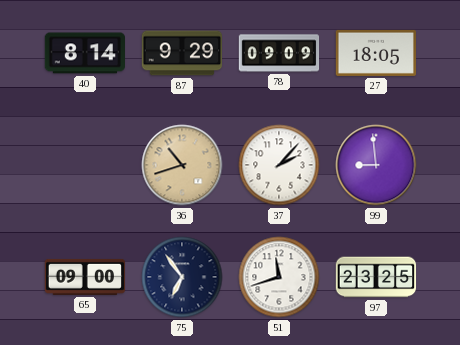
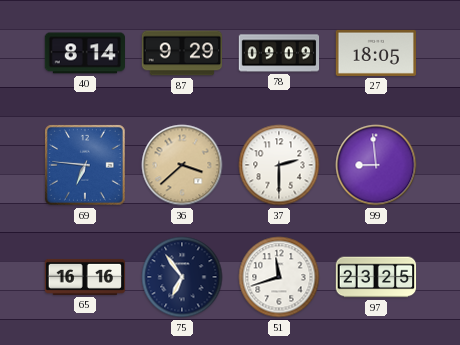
69: none -> 6:46
36: 10:42 -> 3:38
37: 2:07 -> 2:30
65: 09:00 -> 16:16
